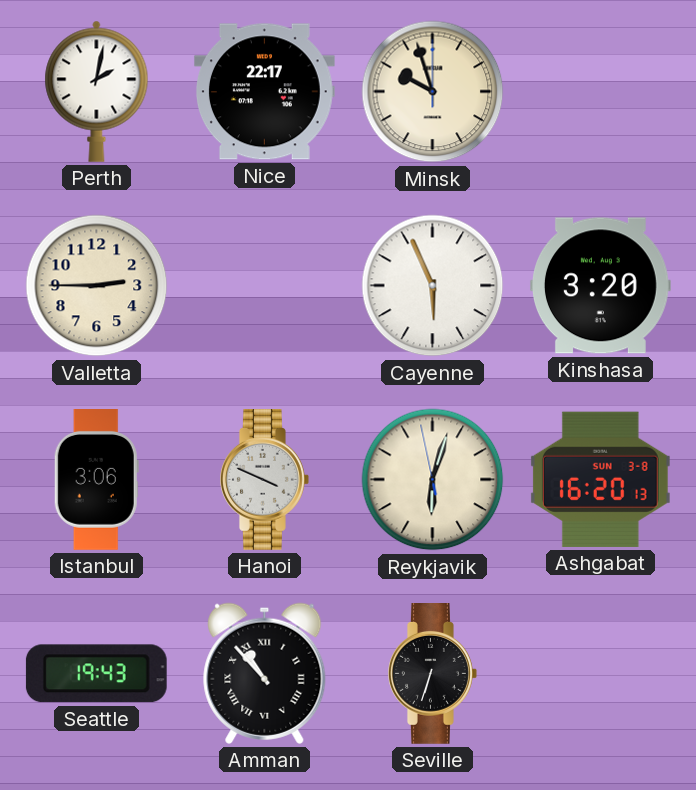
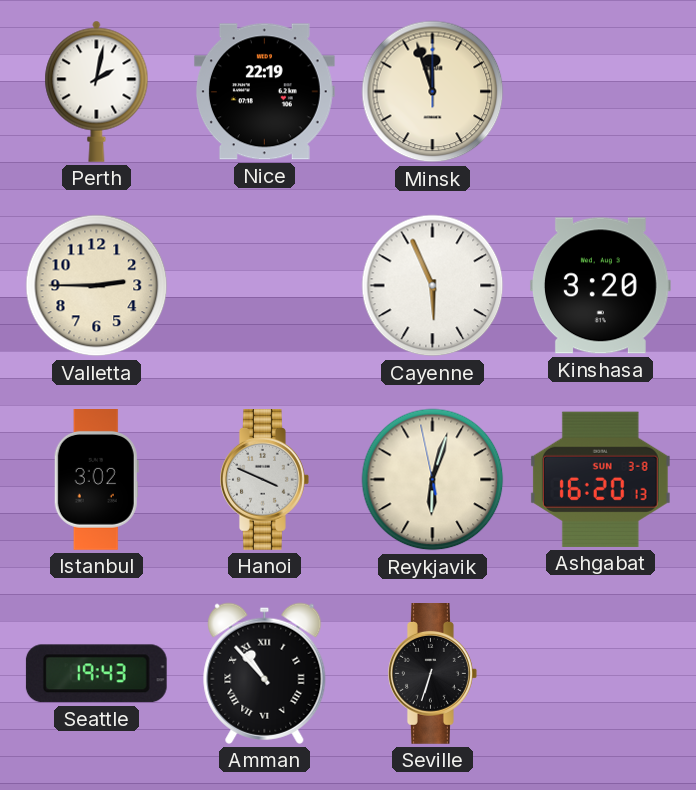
Nice: 22:17 -> 22:19
Minsk: 9:57 -> 11:57
Istanbul: 3:06 -> 3:02
